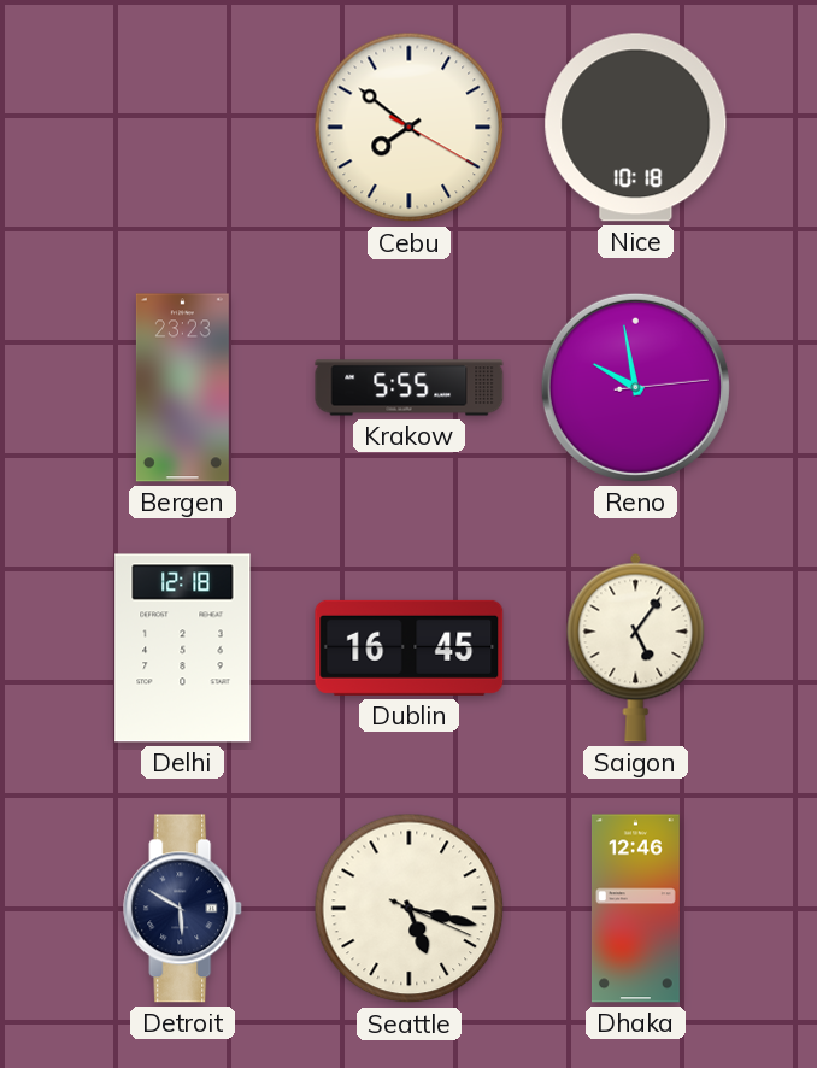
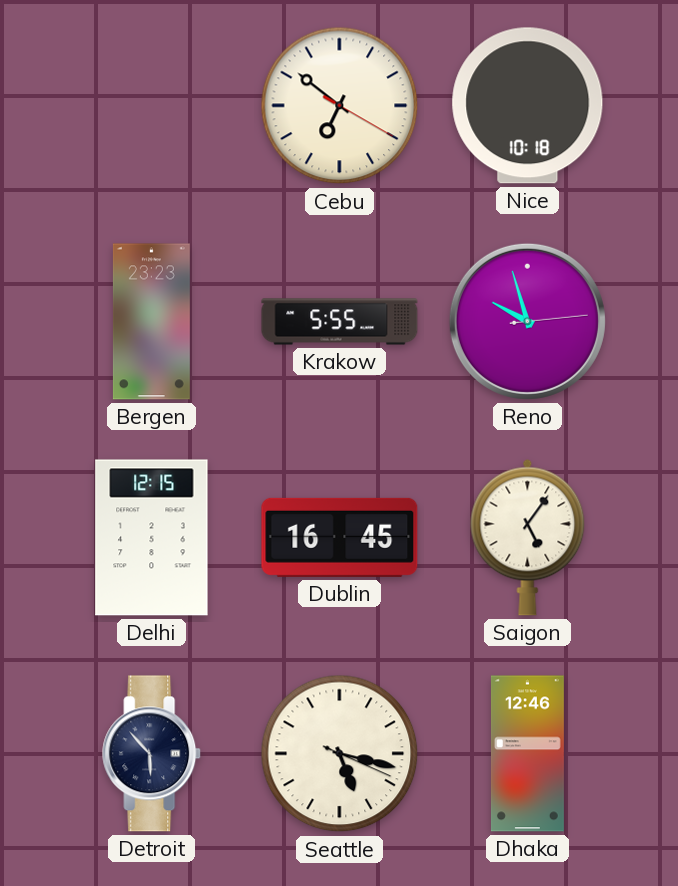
Cebu: 7:51 -> 6:51
Reno: 9:58 -> 9:57
Delhi: 12:18 -> 12:15
Detroit: 5:50 -> 5:53
